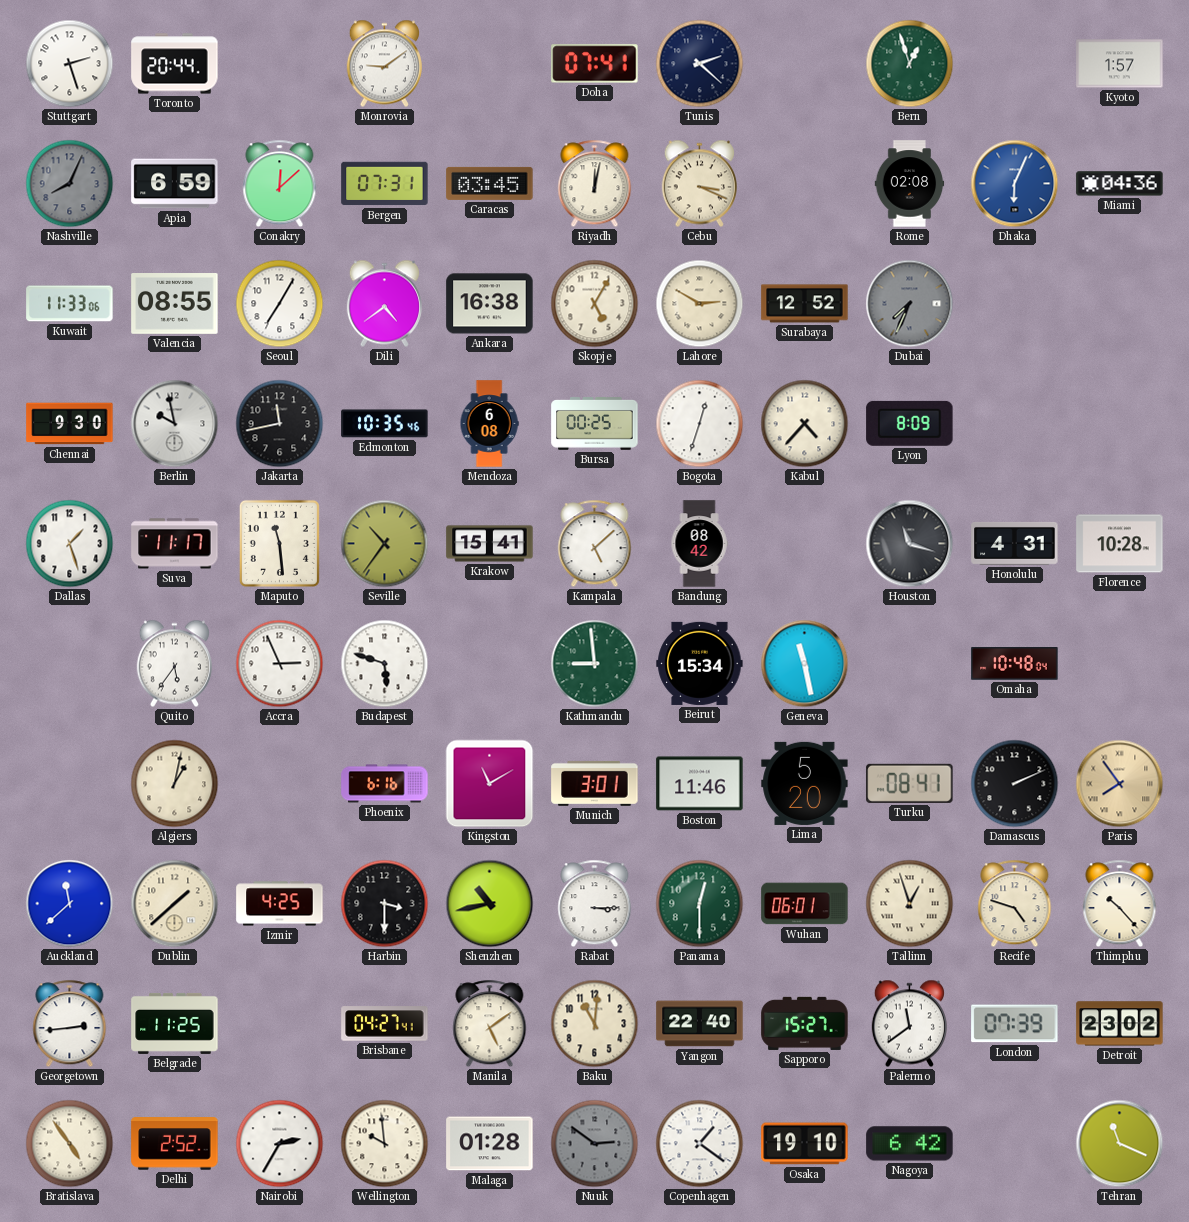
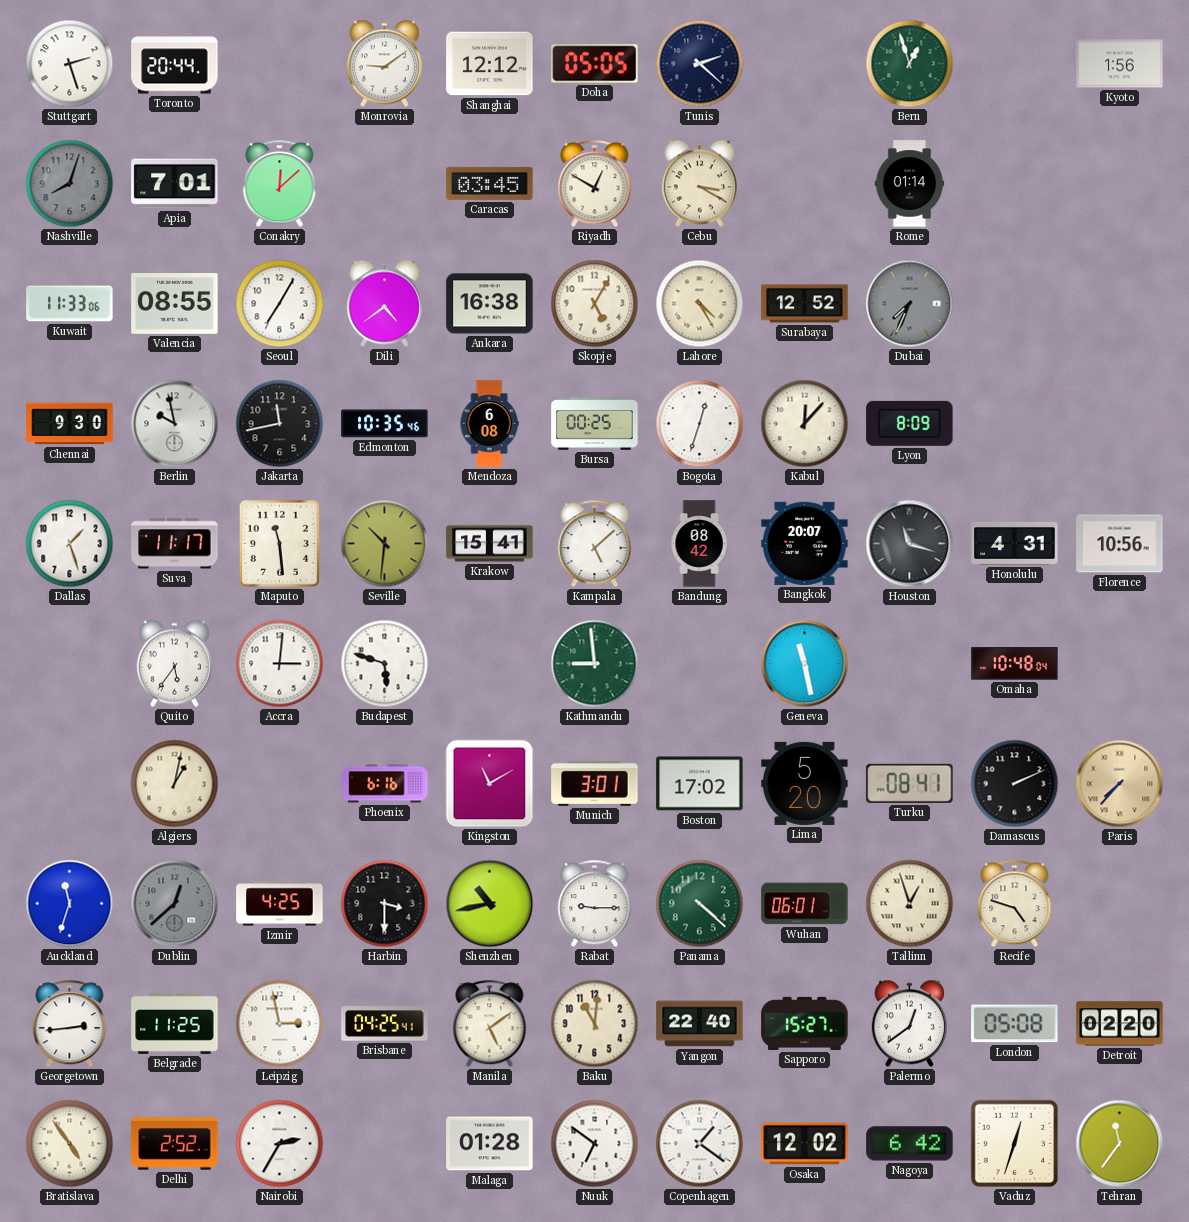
Shanghai: none -> 12:12
Doha: 07:41 -> 05:05
Kyoto: 1:57 -> 1:56
Nashville: 8:04 -> 8:03
Apia: 6:59 -> 7:01
Bergen: 07:31 -> none
Riyadh: 12:02 -> 12:50
Cebu: 3:19 -> 3:20
Rome: 02:08 -> 01:14
Dhaka: 6:04 -> none
Miami: 04:36 -> none
Lahore: 2:50 -> 4:25
Kabul: 4:37 -> 12:07
Seville: 10:36 -> 10:31
Bangkok: none -> 20:07
Florence: 10:28 -> 10:56
Accra: 2:56 -> 3:01
Beirut: 15:34 -> none
Boston: 11:46 -> 17:02
Paris: 7:54 -> 7:37
Auckland: 11:38 -> 11:33
Dublin: 1:38 -> 12:38
Dublin dial: cream -> grey
Rabat: 3:15 -> 9:15
Panama: 12:30 -> 4:22
Thimphu: 10:23 -> none
Leipzig: none -> 2:58
Brisbane: 04:27 -> 04:25
Palermo: 11:39 -> 12:39
London: 07:39 -> 05:08
Detroit: 23:02 -> 02:20
Wellington: 9:59 -> none
Nuuk: 2:51 -> 6:51
Nuuk dial: grey -> white
Osaka: 19:10 -> 12:02
Vaduz: none -> 12:33
Tehran: 11:19 -> 11:36
